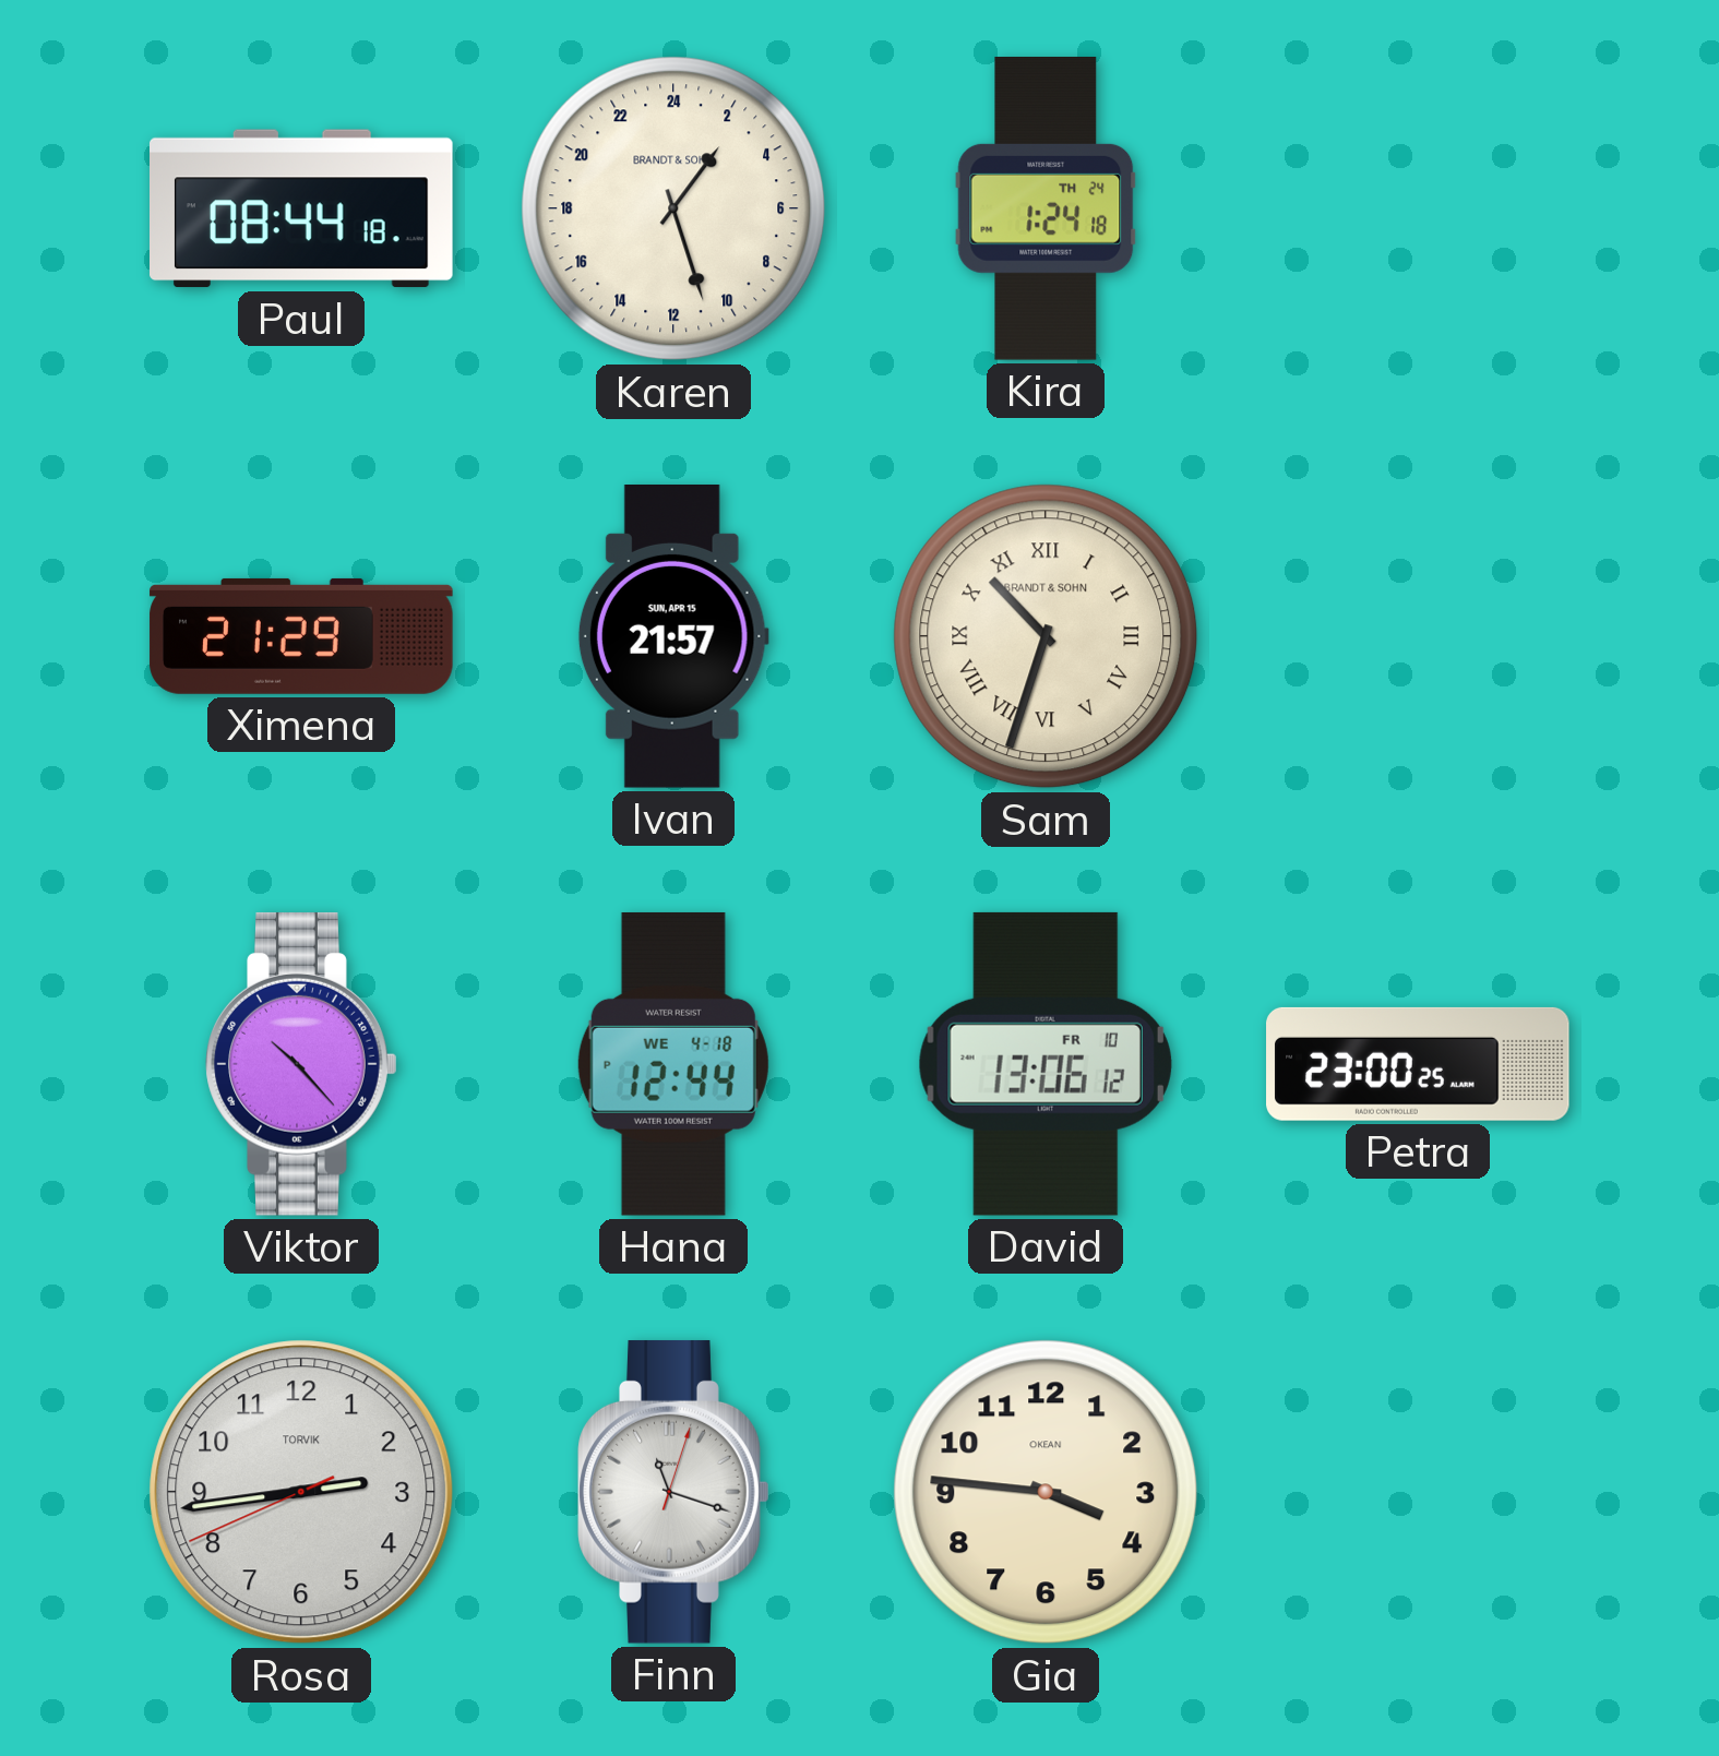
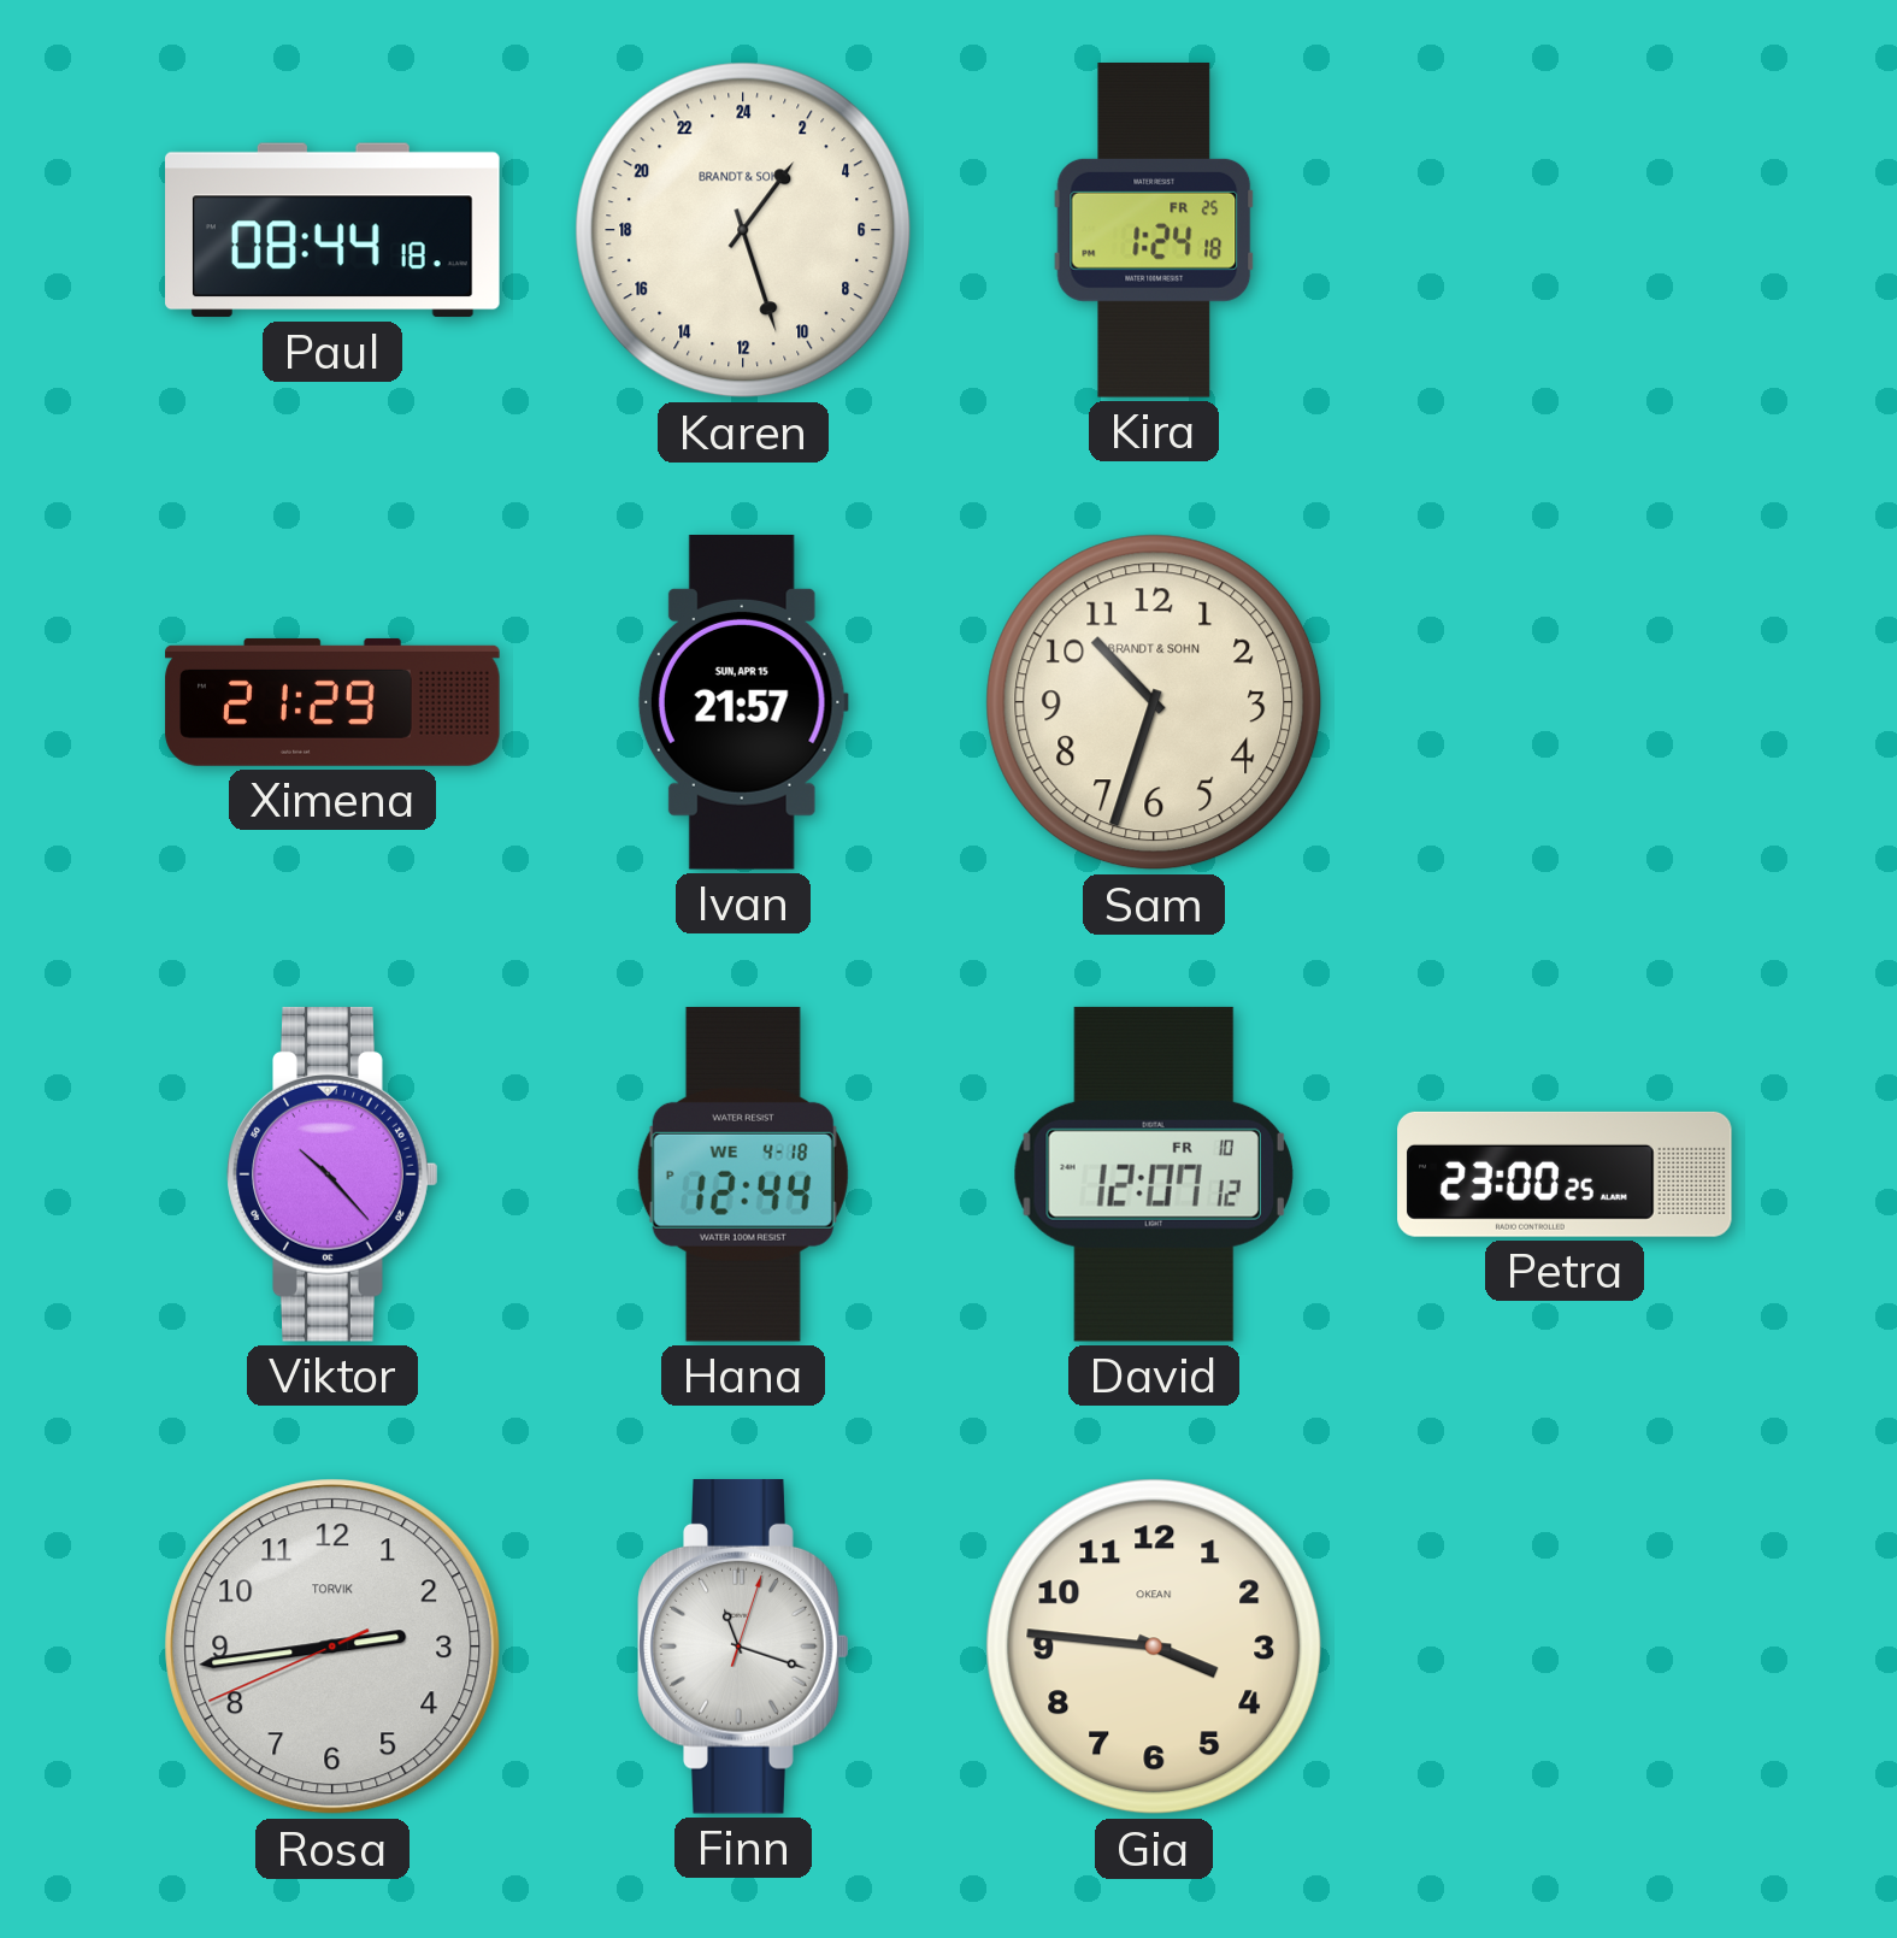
Kira date: TH 24 -> FR 25
Sam numerals: Roman -> Arabic
David: 13:06 -> 12:07
